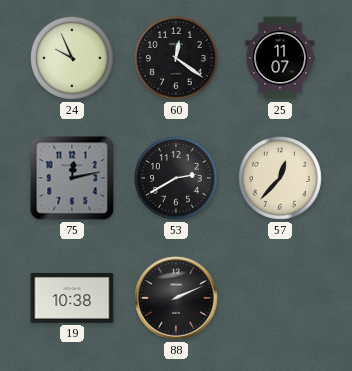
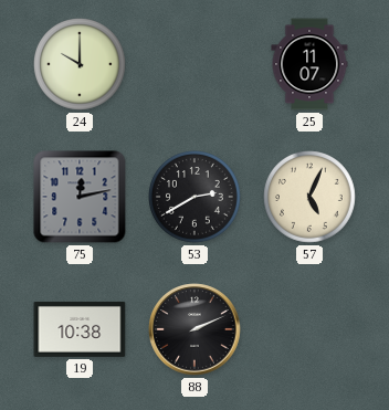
24: 9:56 -> 10:00
60: 12:21 -> none
57: 12:37 -> 5:04
